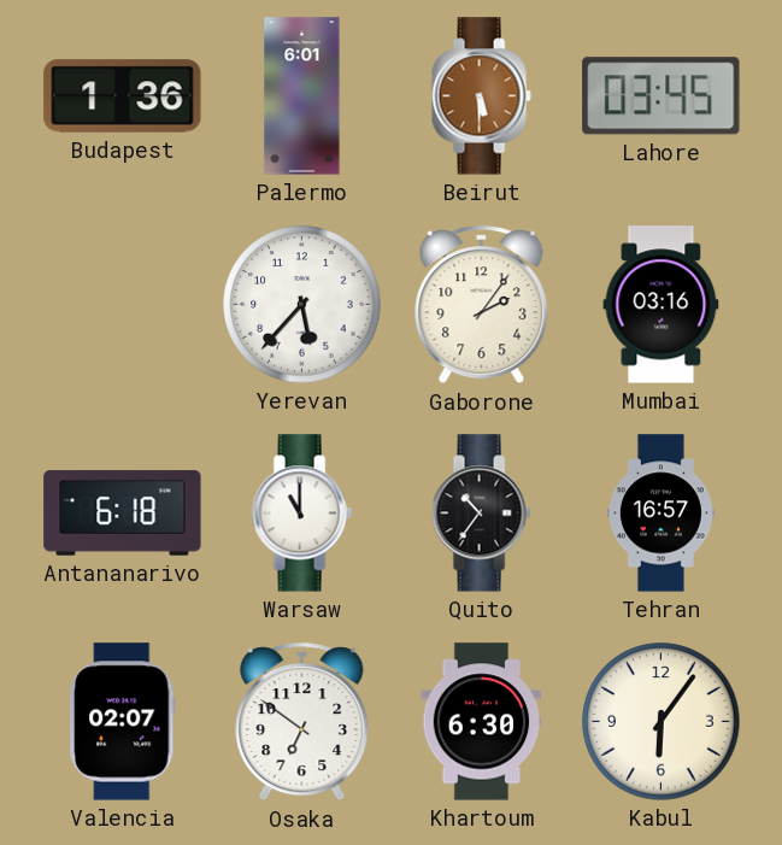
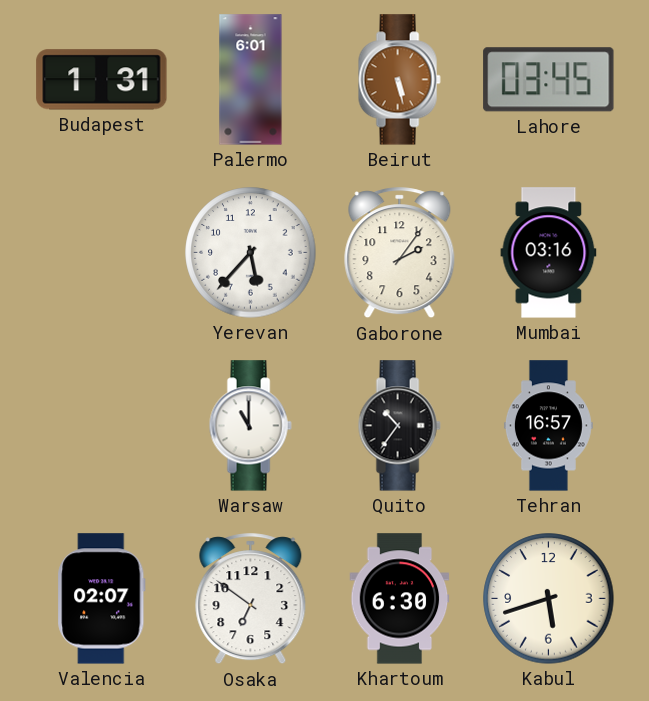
Budapest: 1:36 -> 1:31
Beirut: 5:30 -> 5:28
Antananarivo: 6:18 -> none
Kabul: 6:06 -> 5:42
